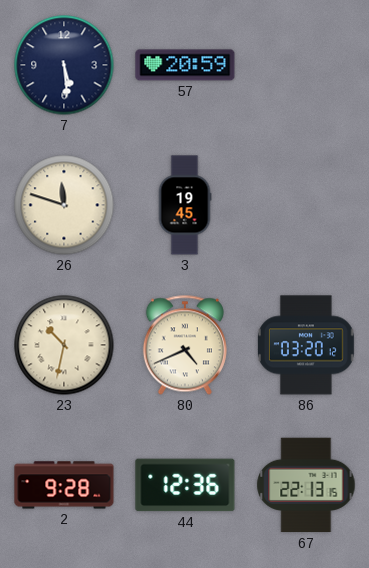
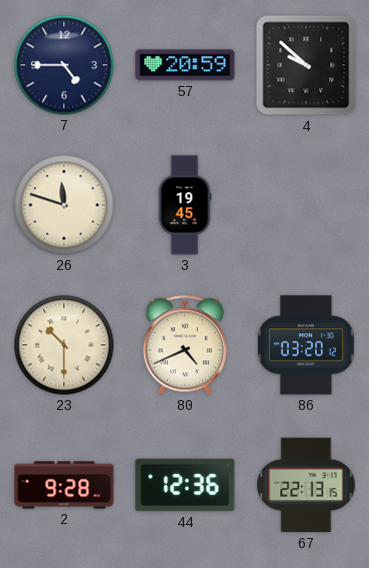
7: 5:29 -> 4:45
4: none -> 9:52
23: 10:32 -> 10:30
